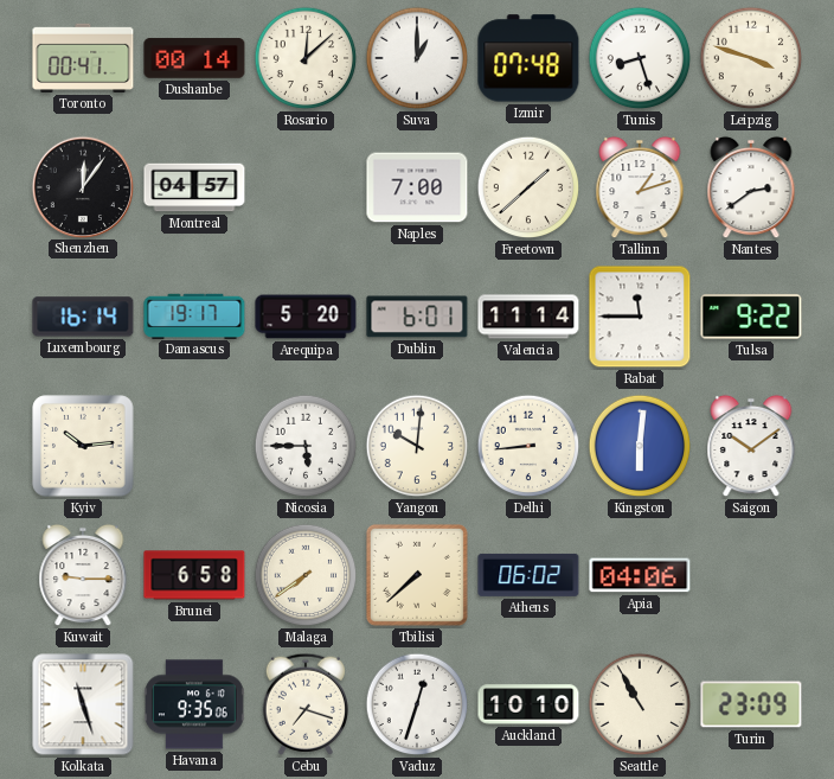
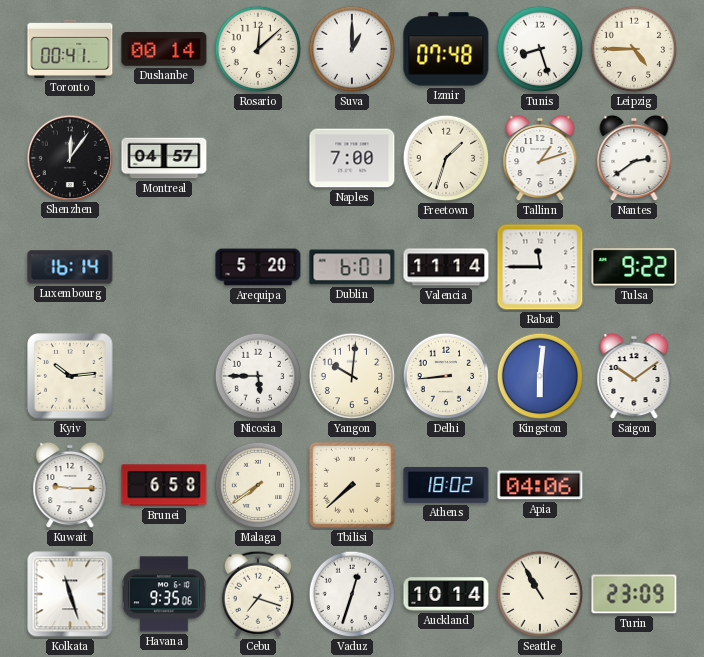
Leipzig: 3:48 -> 4:45
Freetown: 1:38 -> 1:33
Damascus: 19:17 -> none
Athens: 06:02 -> 18:02
Auckland: 10:10 -> 10:14
